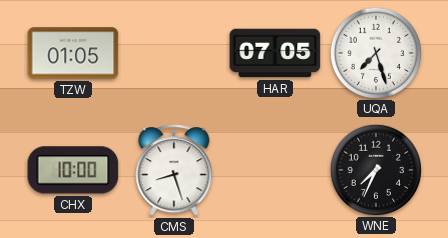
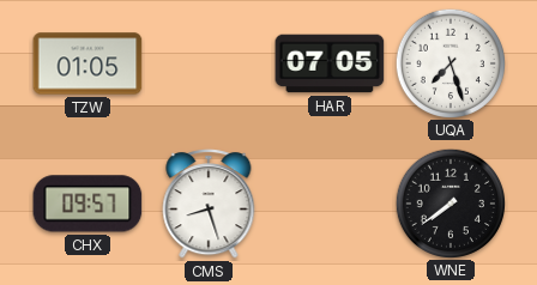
CHX: 10:00 -> 09:57
WNE: 7:34 -> 7:39
